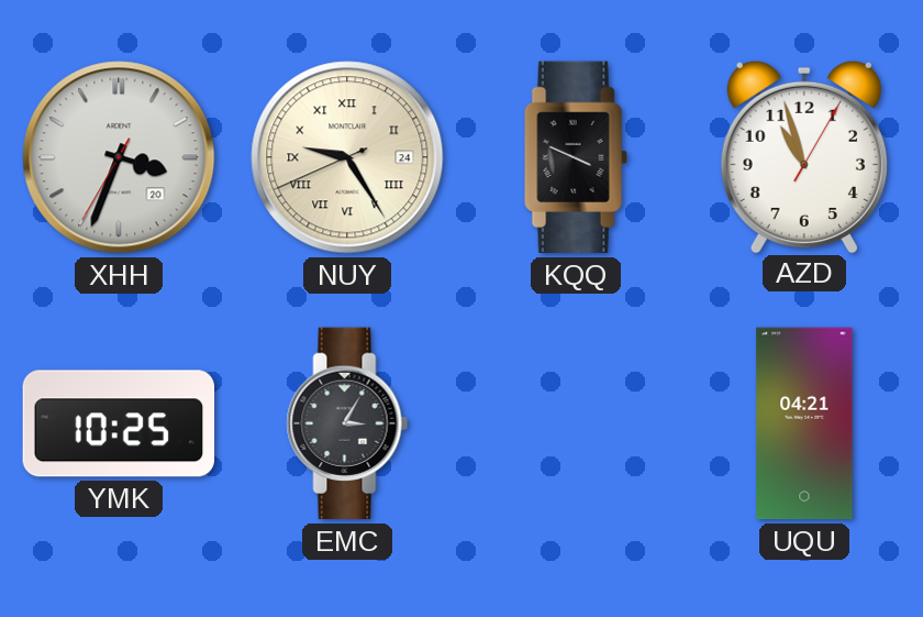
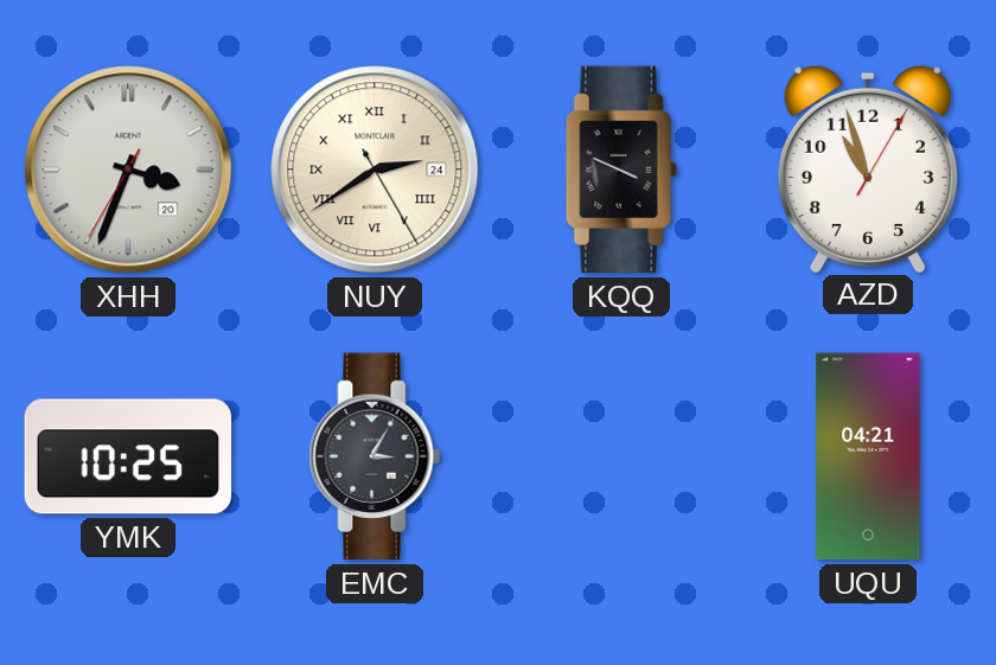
NUY: 9:24 -> 2:39
